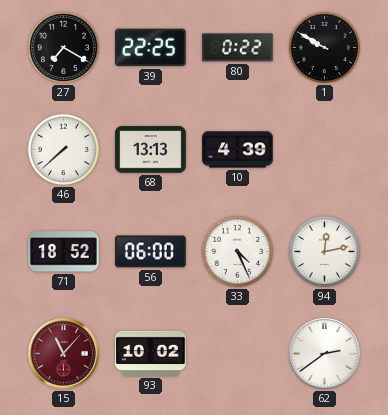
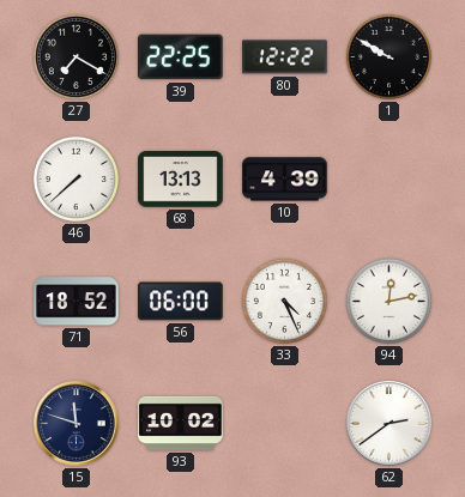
80: 0:22 -> 12:22
15: 11:07 -> 11:48
15 dial: burgundy -> navy
